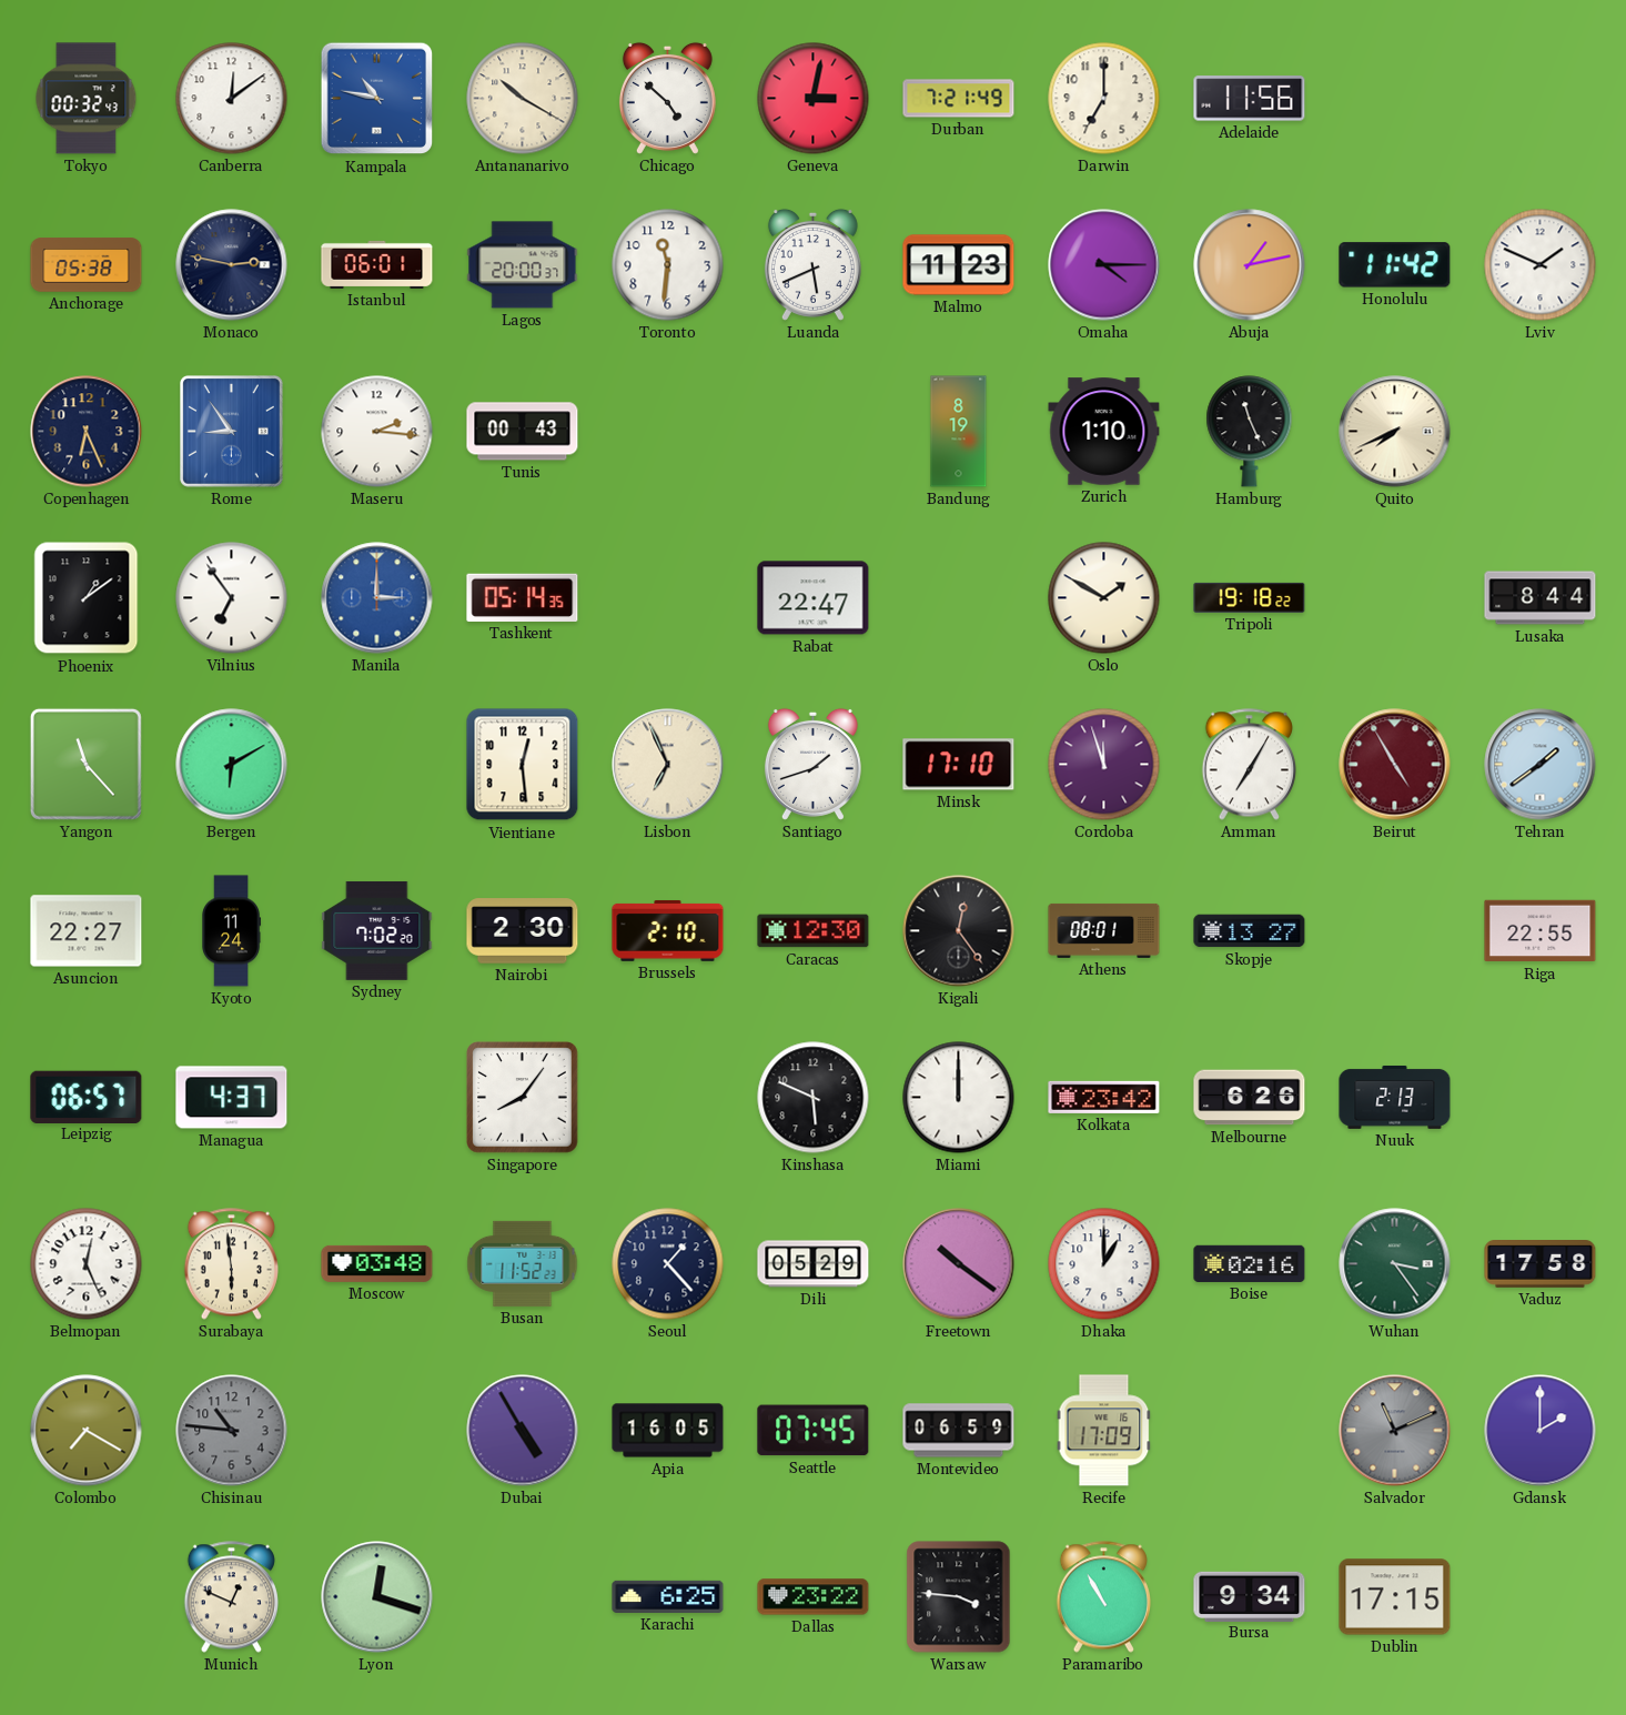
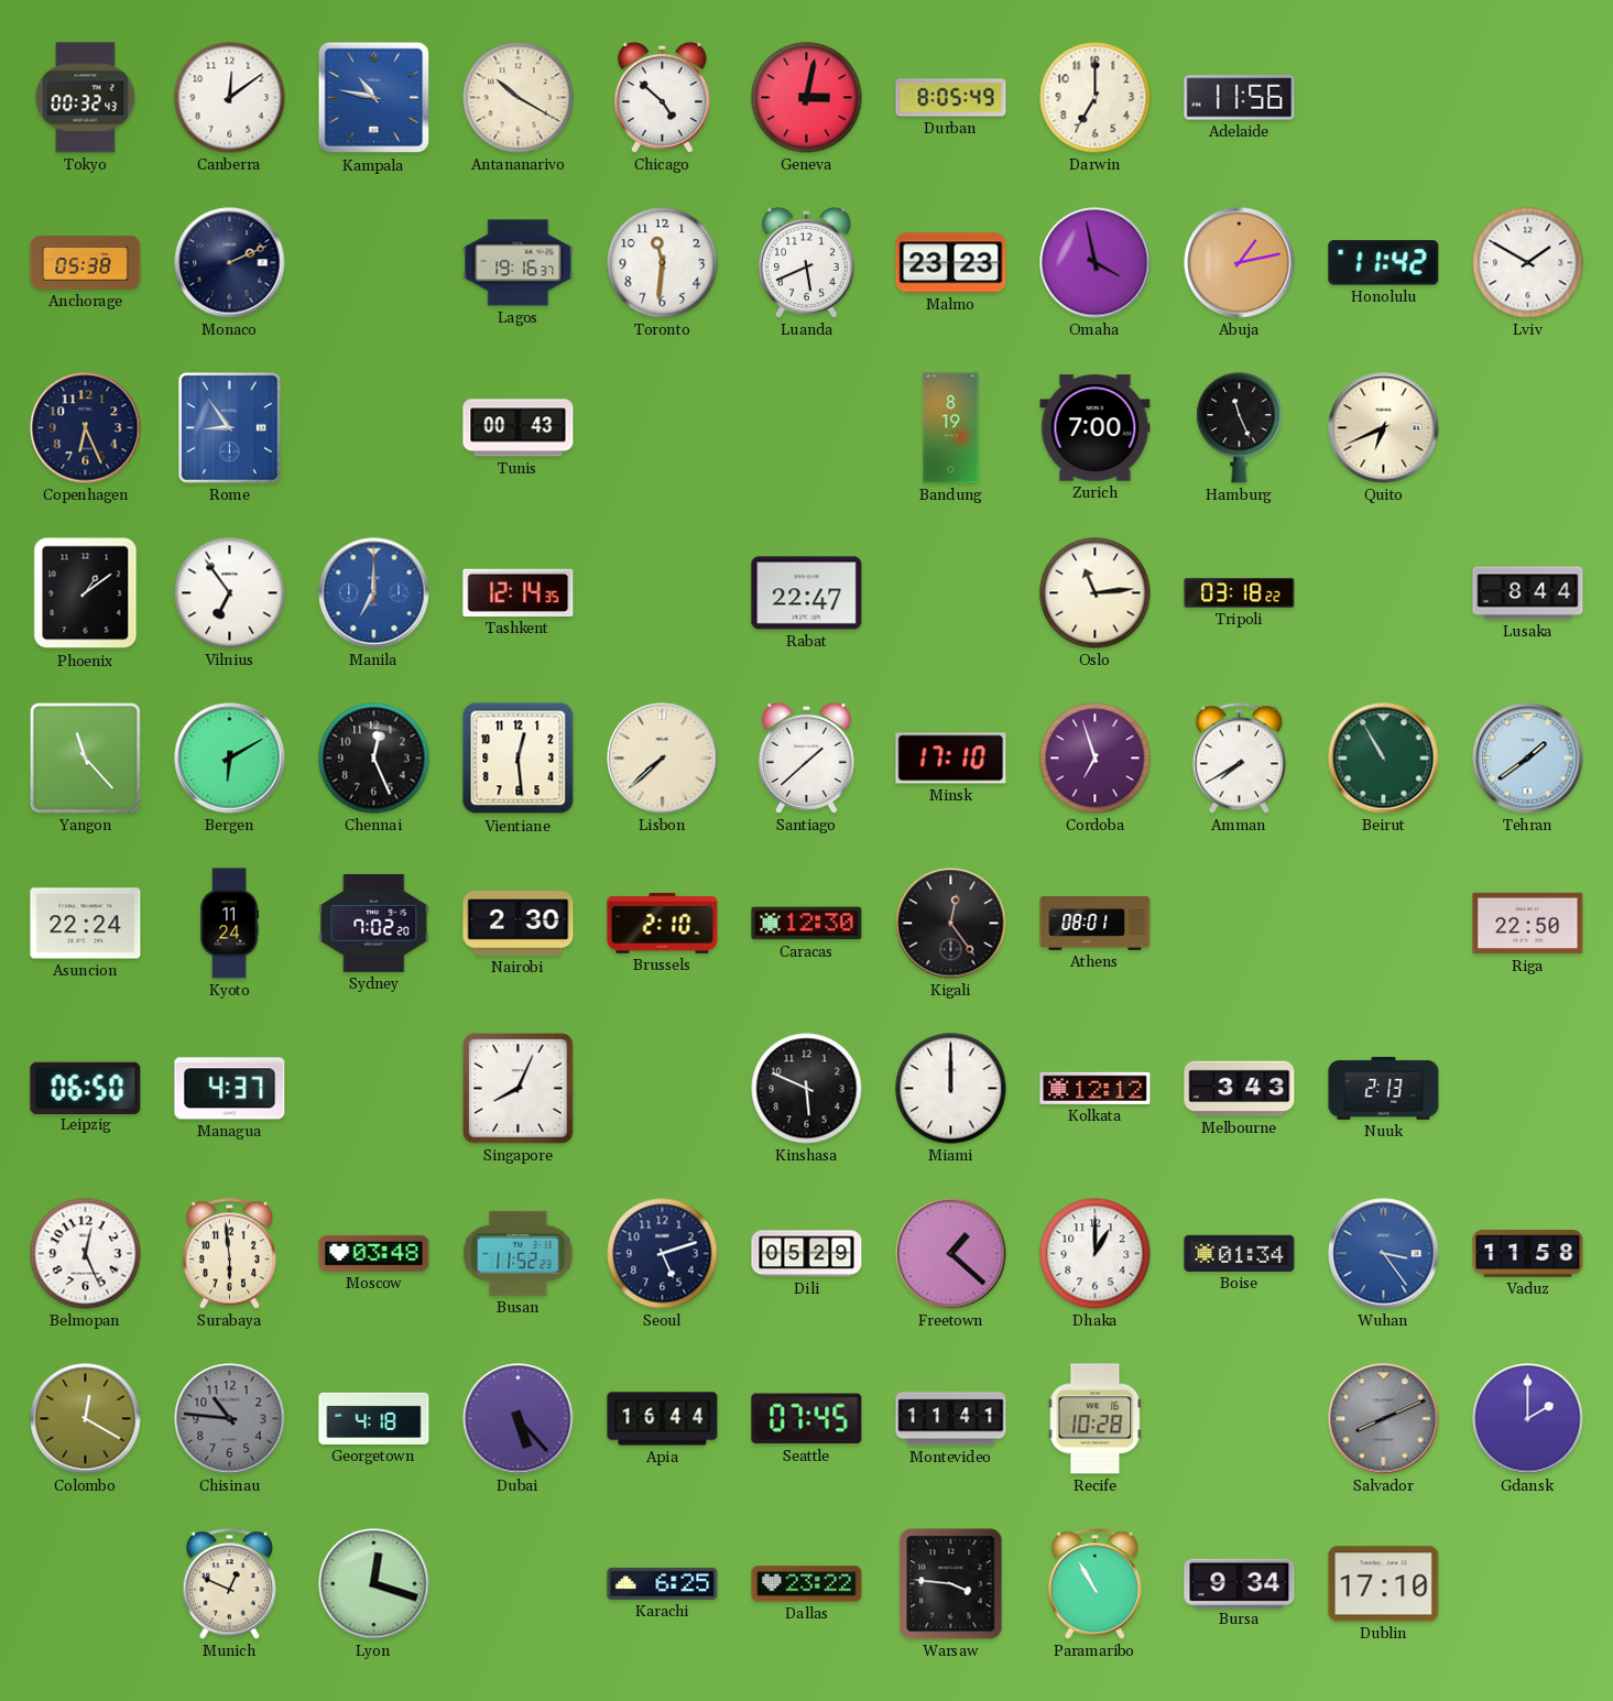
Durban: 7:21 -> 8:05
Monaco: 2:47 -> 2:11
Istanbul: 06:01 -> none
Lagos: 20:00 -> 19:16
Malmo: 11:23 -> 23:23
Omaha: 4:15 -> 3:58
Lviv: 1:49 -> 1:50
Maseru: 2:16 -> none
Zurich: 1:10 -> 7:00
Quito: 7:41 -> 6:41
Manila: 3:00 -> 7:00
Tashkent: 05:14 -> 12:14
Oslo: 1:50 -> 11:14
Tripoli: 19:18 -> 03:18
Chennai: none -> 12:26
Lisbon: 6:56 -> 7:38
Santiago: 1:42 -> 1:38
Cordoba: 11:57 -> 6:57
Amman: 7:05 -> 7:40
Beirut: 4:55 -> 10:55
Beirut dial: burgundy -> green
Asuncion: 22:27 -> 22:24
Skopje: 13:27 -> none
Riga: 22:55 -> 22:50
Leipzig: 06:57 -> 06:50
Singapore: 8:06 -> 8:04
Kolkata: 23:42 -> 12:12
Melbourne: 6:26 -> 3:43
Seoul: 1:23 -> 5:12
Freetown: 10:21 -> 1:22
Boise: 02:16 -> 01:34
Wuhan dial: green -> blue
Vaduz: 17:58 -> 11:58
Colombo: 7:20 -> 12:20
Georgetown: none -> 4:18
Dubai: 4:55 -> 5:23
Apia: 16:05 -> 16:44
Montevideo: 06:59 -> 11:41
Recife: 17:09 -> 10:28
Salvador: 11:11 -> 8:11
Dublin: 17:15 -> 17:10
